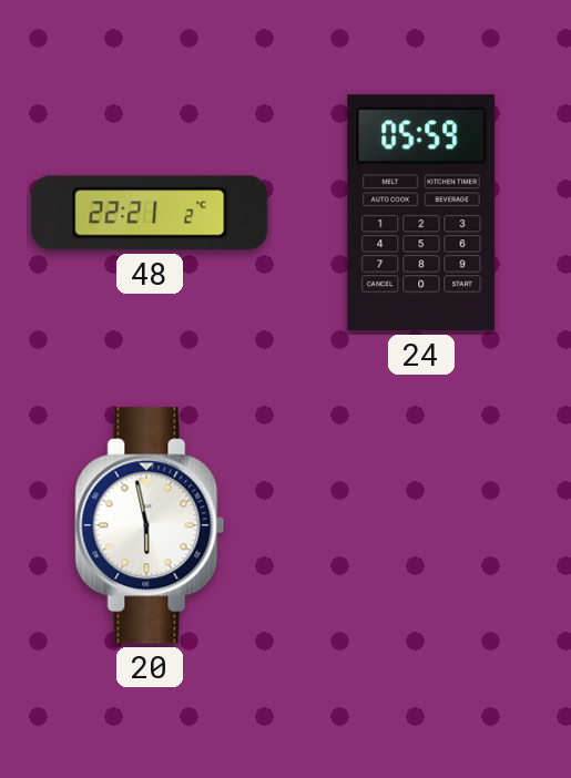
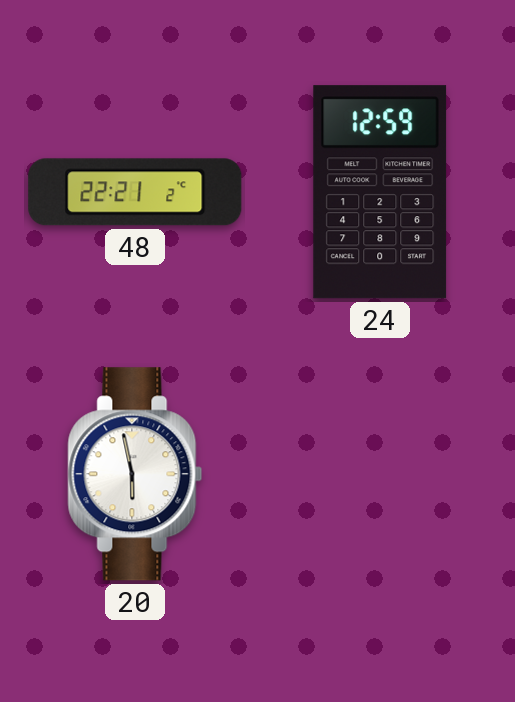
24: 05:59 -> 12:59
